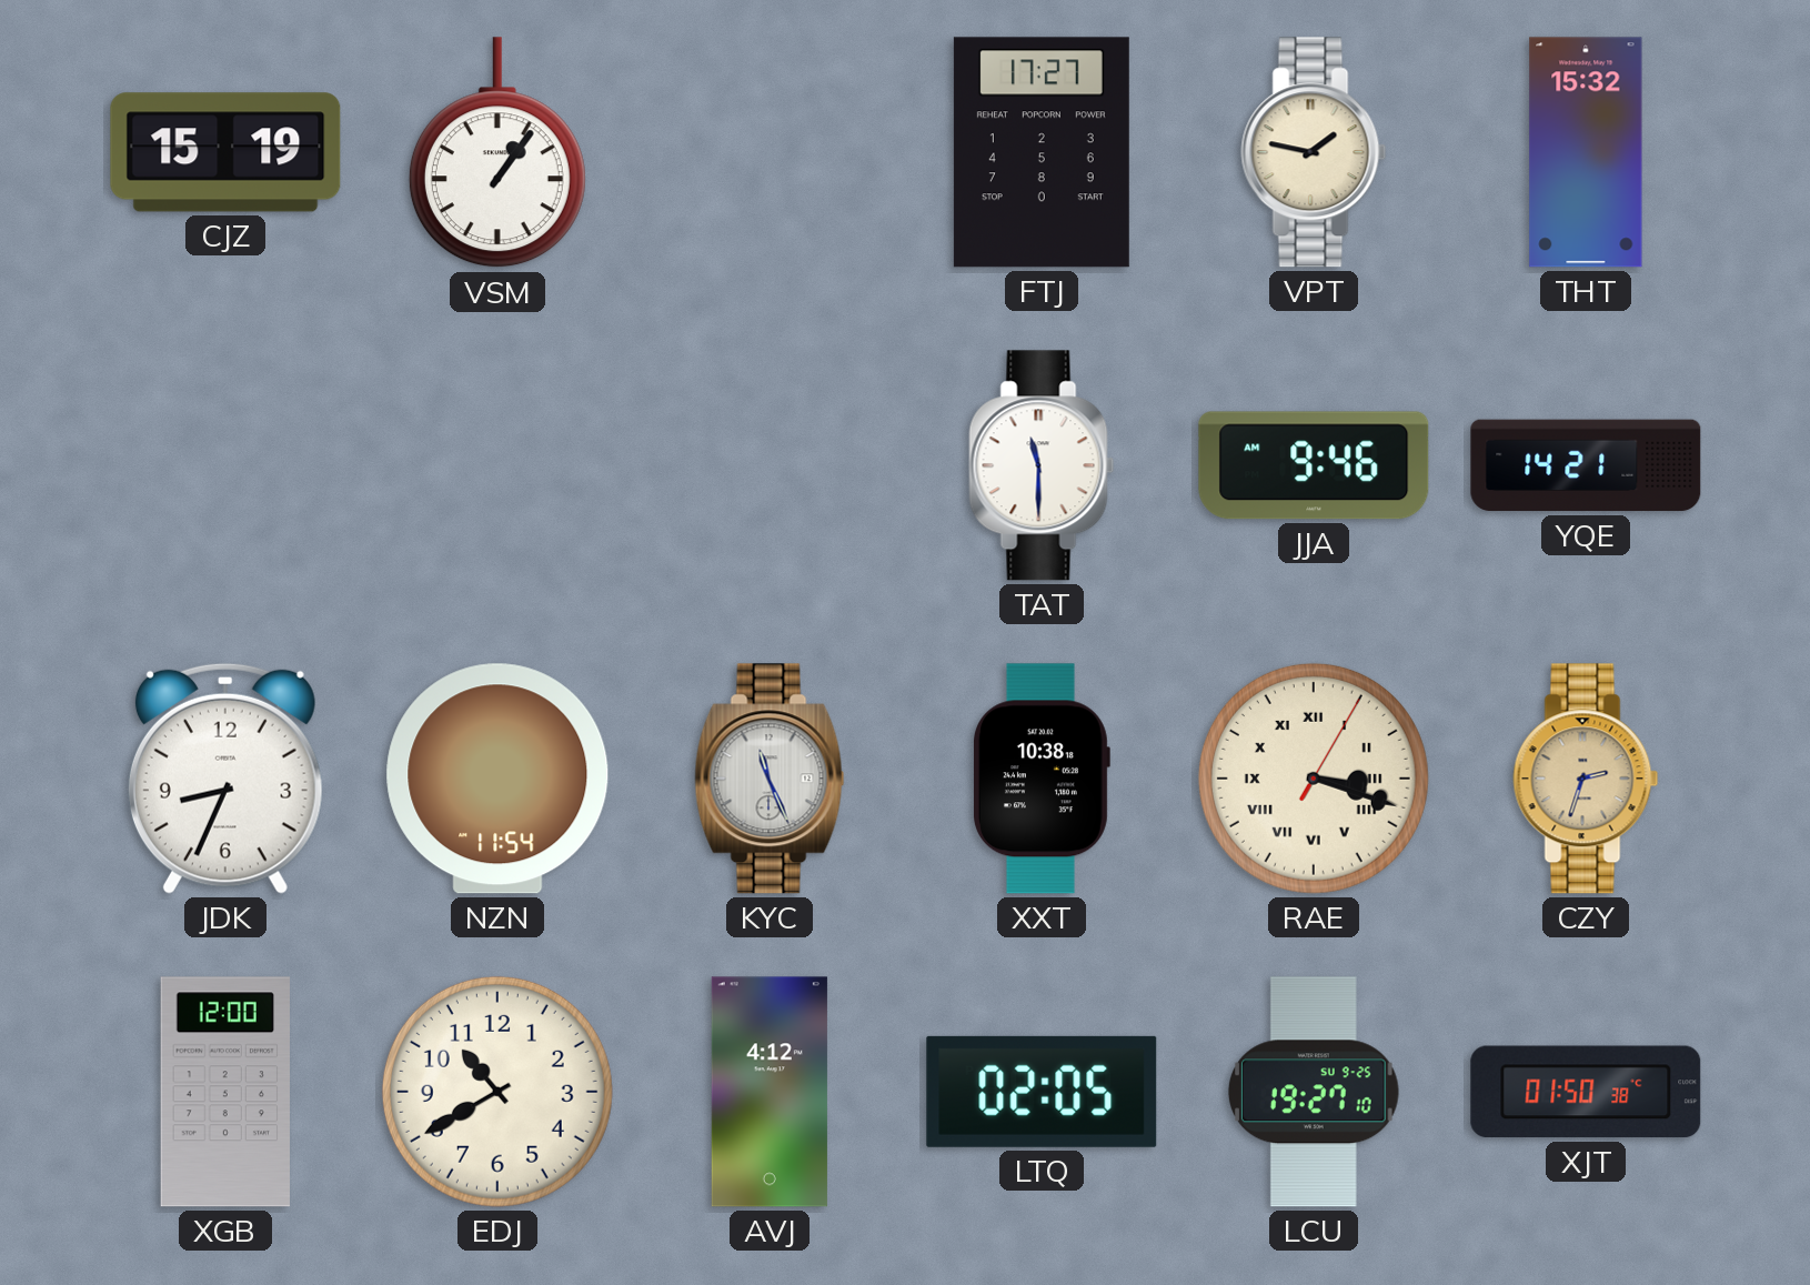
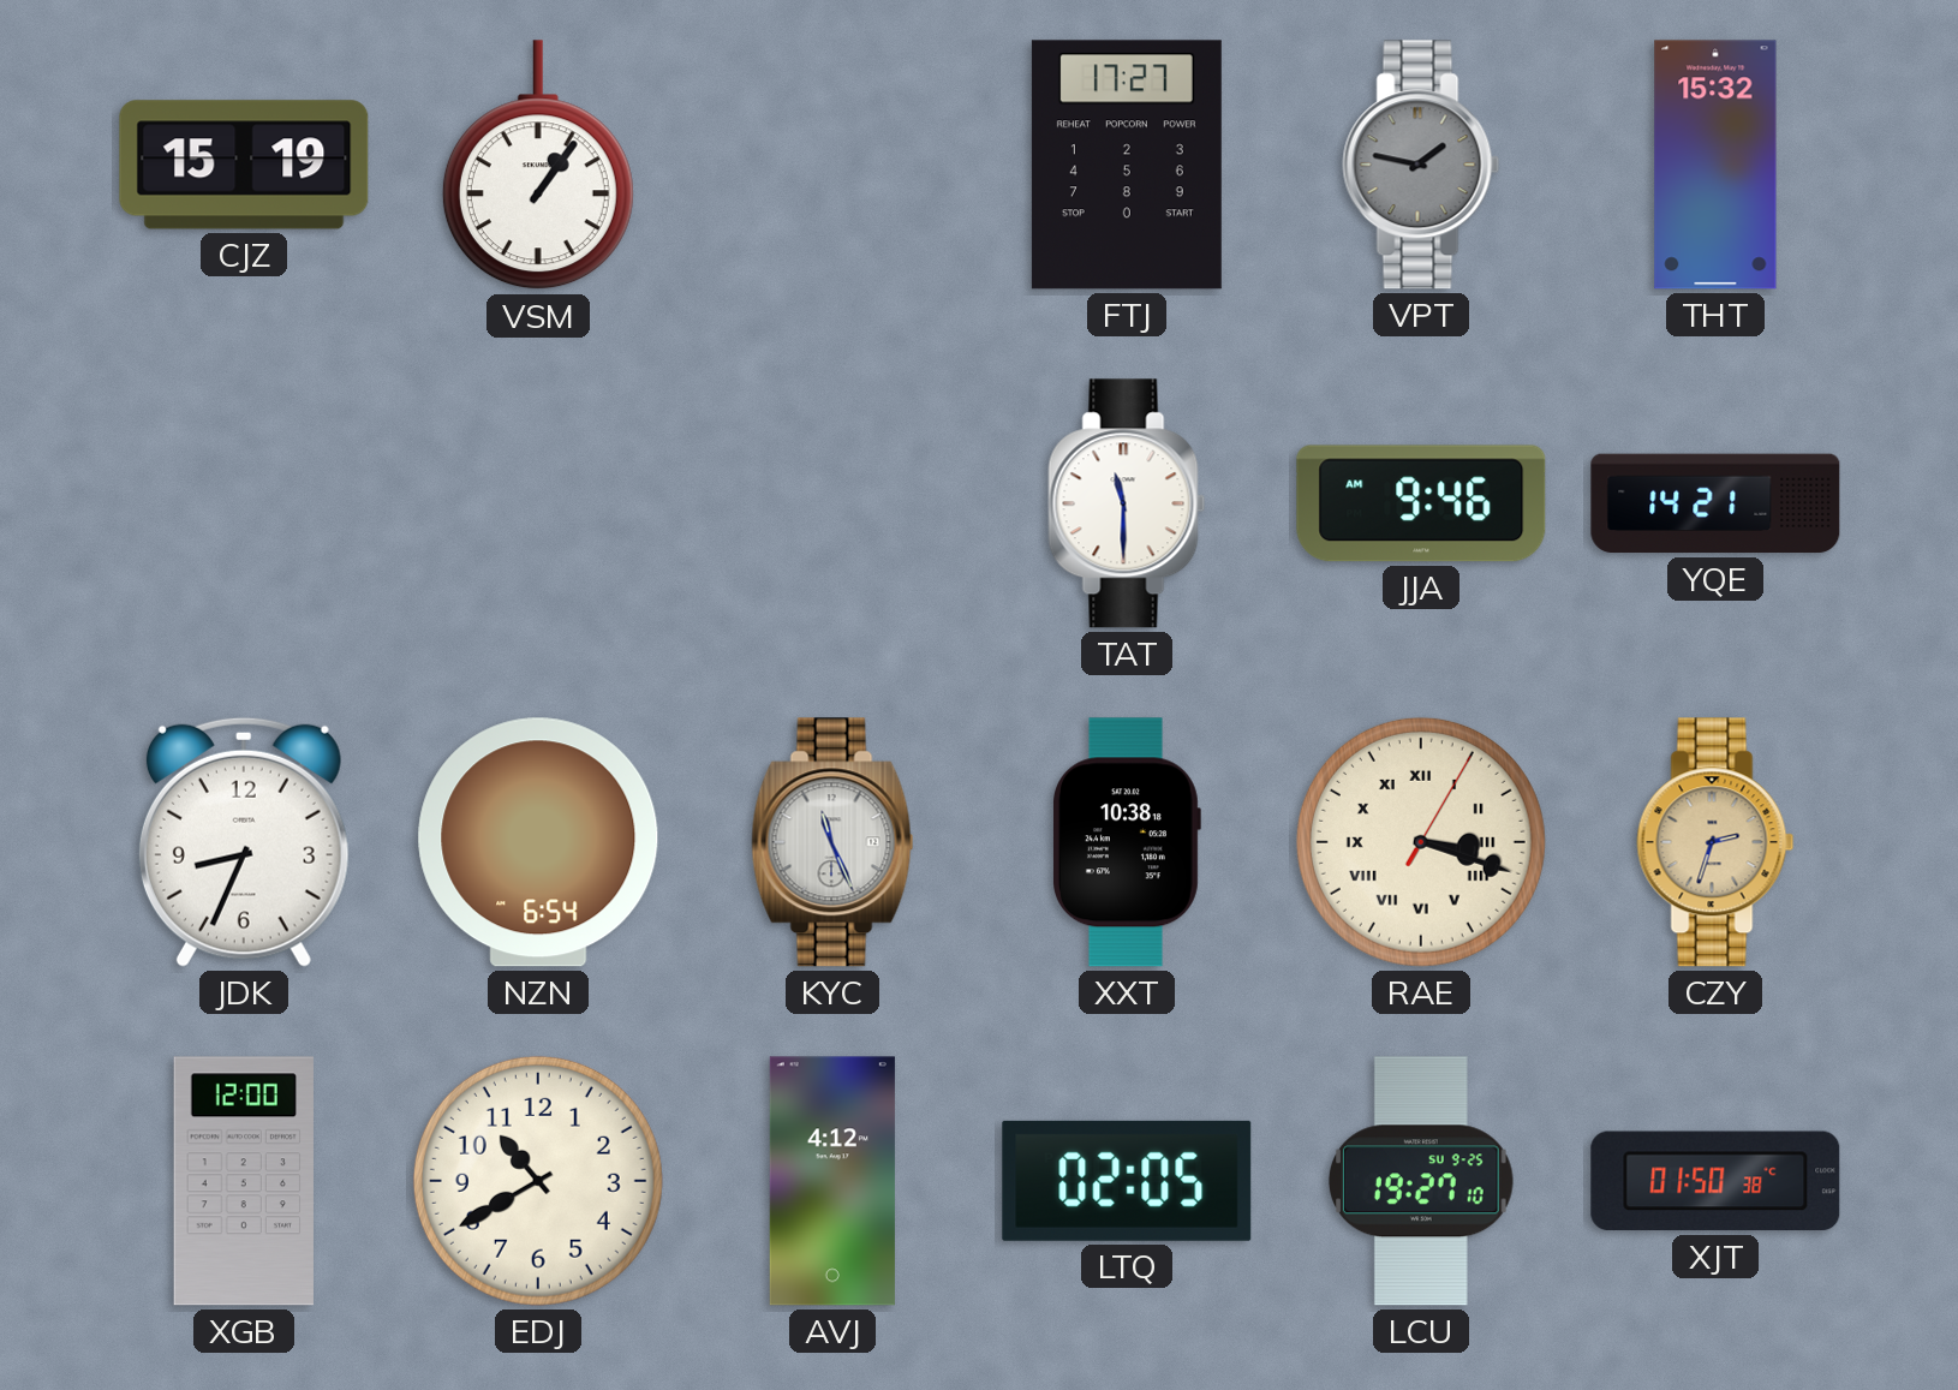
VPT dial: cream -> grey
NZN: 11:54 -> 6:54
